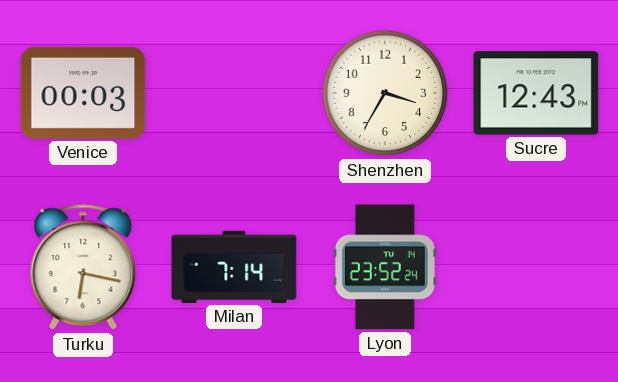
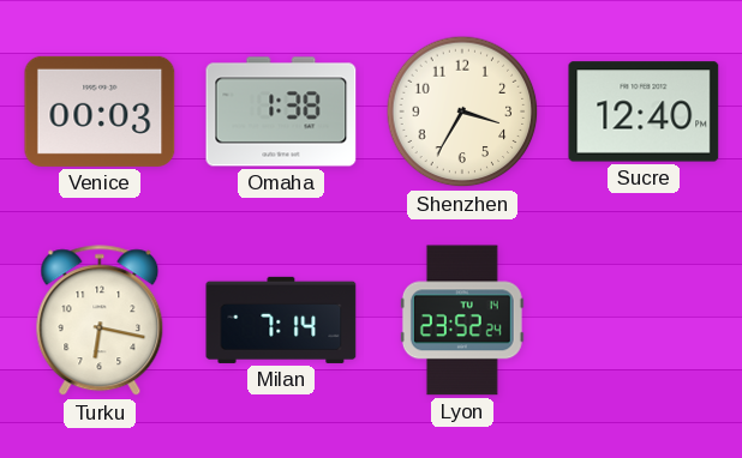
Omaha: none -> 1:38
Sucre: 12:43 -> 12:40
